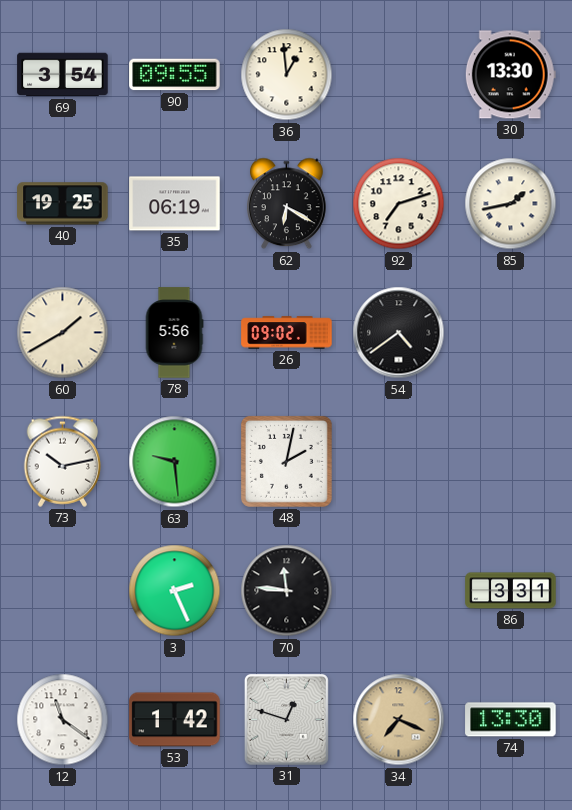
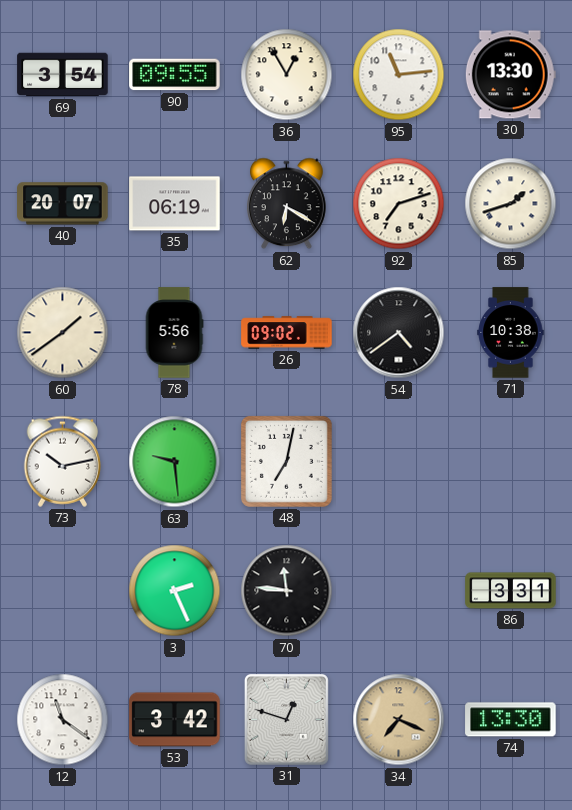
36: 12:59 -> 12:55
95: none -> 11:14
40: 19:25 -> 20:07
85: 1:43 -> 1:42
60: 1:40 -> 1:39
71: none -> 10:38
48: 2:02 -> 7:02
53: 1:42 -> 3:42
